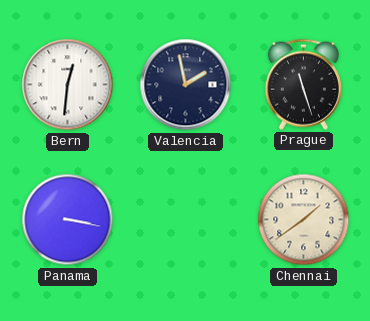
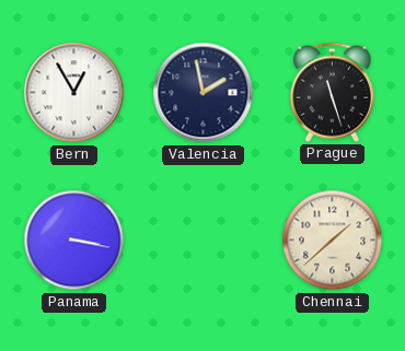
Bern: 12:31 -> 12:55
Chennai: 1:39 -> 1:38
